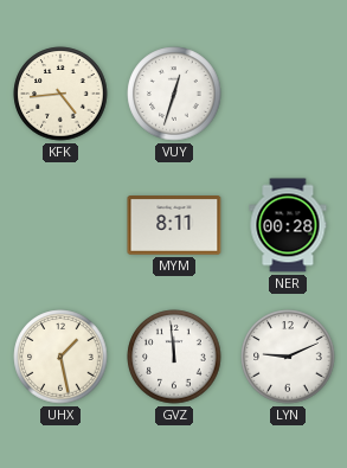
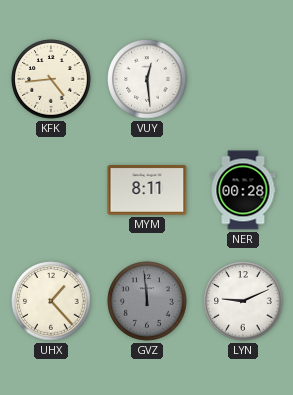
VUY: 12:33 -> 12:29
UHX: 1:28 -> 1:23
GVZ dial: white -> grey
